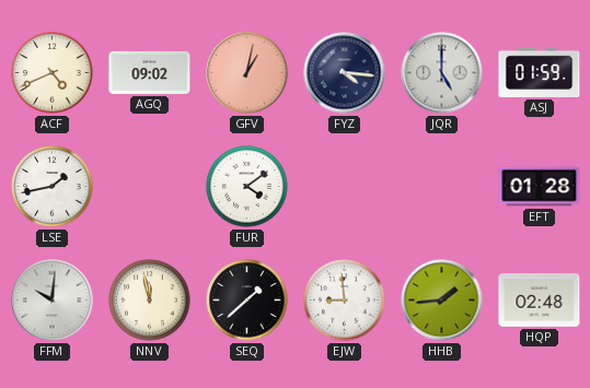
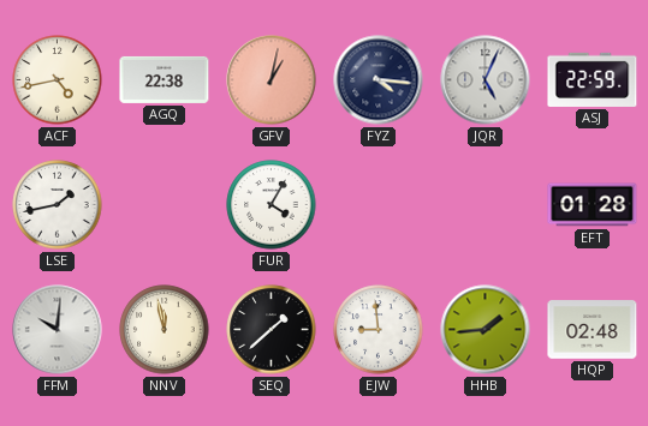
ACF: 4:41 -> 4:43
AGQ: 09:02 -> 22:38
JQR: 5:00 -> 5:04
ASJ: 01:59 -> 22:59
FUR: 4:09 -> 4:05
